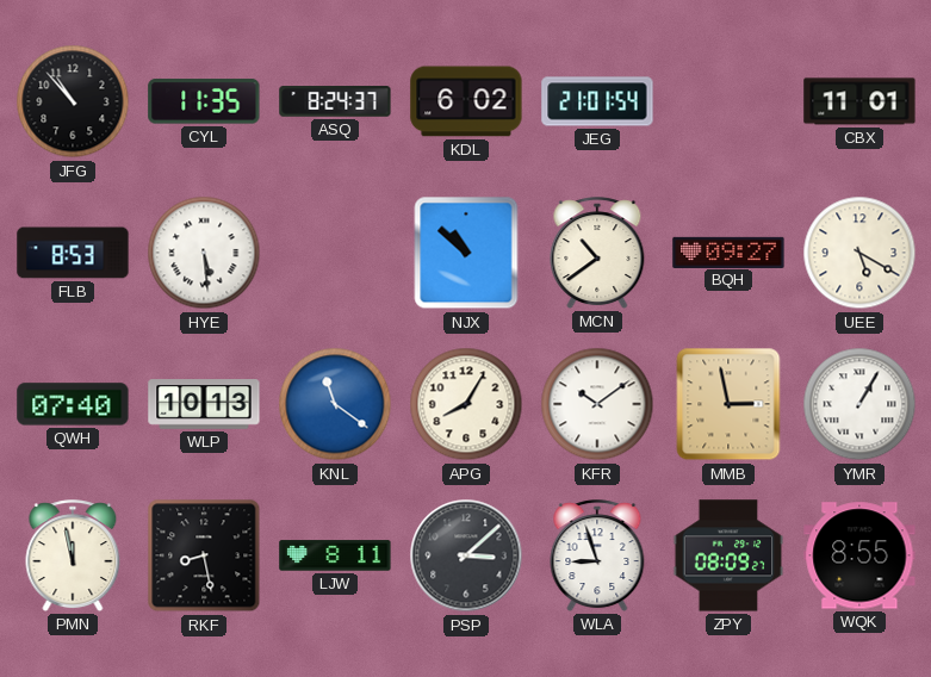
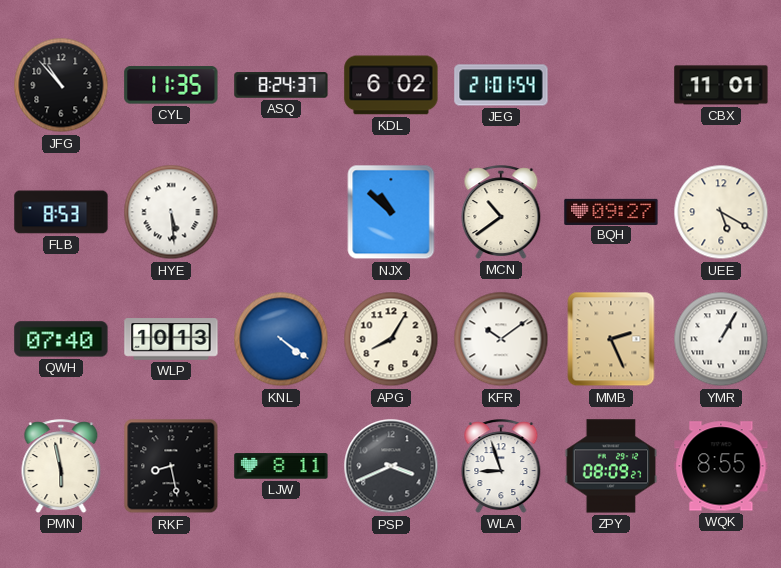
KNL: 11:21 -> 4:21
MMB: 2:58 -> 2:26
PMN: 11:58 -> 5:58
PSP: 3:08 -> 3:41
